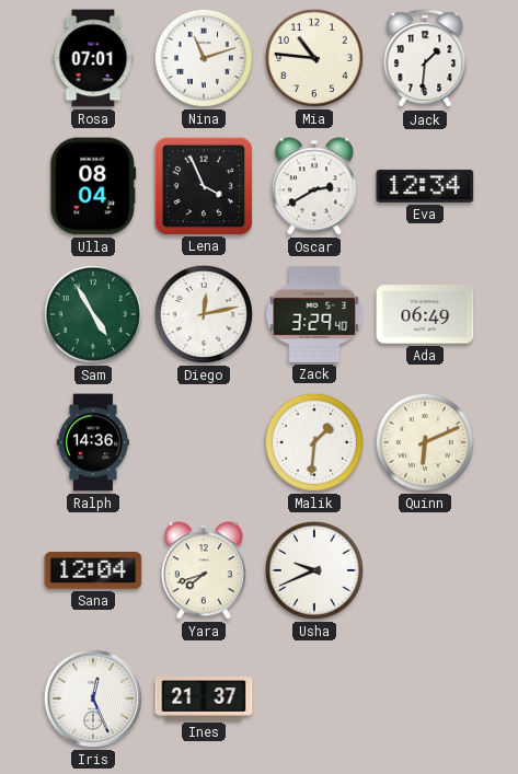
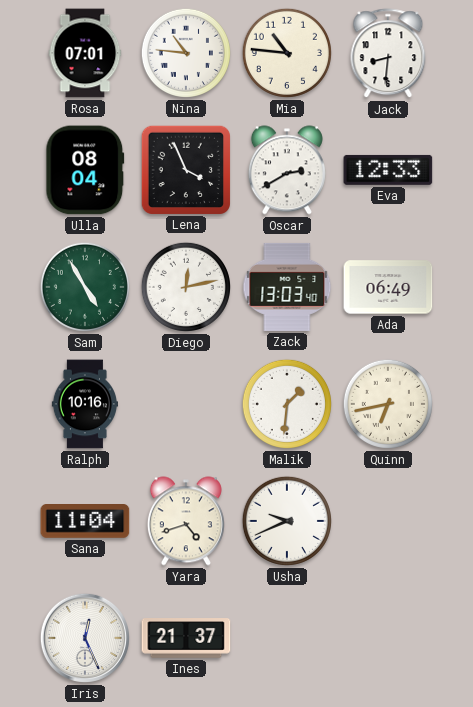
Nina: 11:12 -> 10:46
Jack: 1:31 -> 8:31
Eva: 12:34 -> 12:33
Zack: 3:29 -> 13:03
Ralph: 14:36 -> 10:16
Quinn: 6:11 -> 6:43
Sana: 12:04 -> 11:04
Yara: 7:42 -> 4:42
